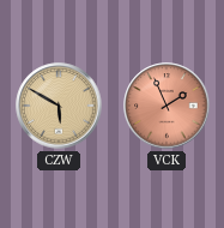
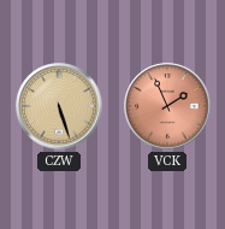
CZW: 5:50 -> 5:27
